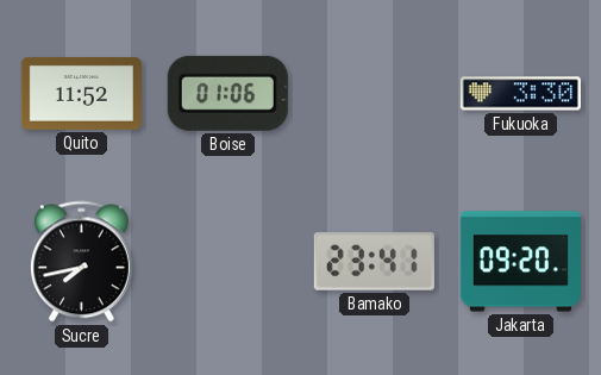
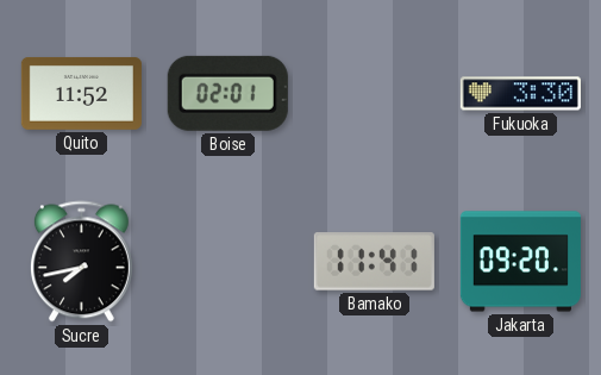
Boise: 01:06 -> 02:01
Bamako: 23:41 -> 11:41
